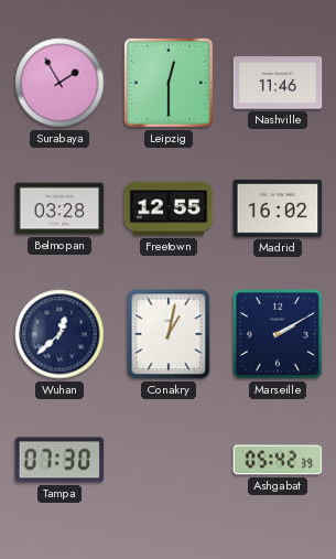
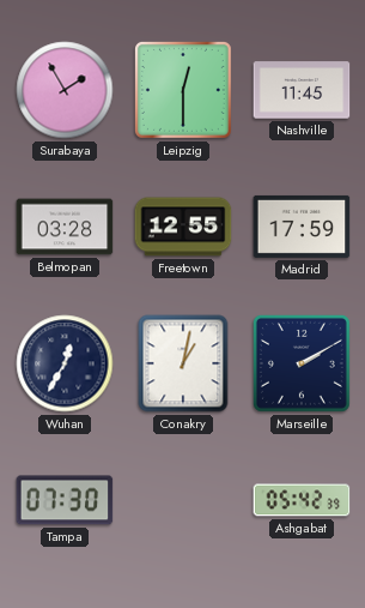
Nashville: 11:46 -> 11:45
Madrid: 16:02 -> 17:59
Wuhan: 12:38 -> 12:35
